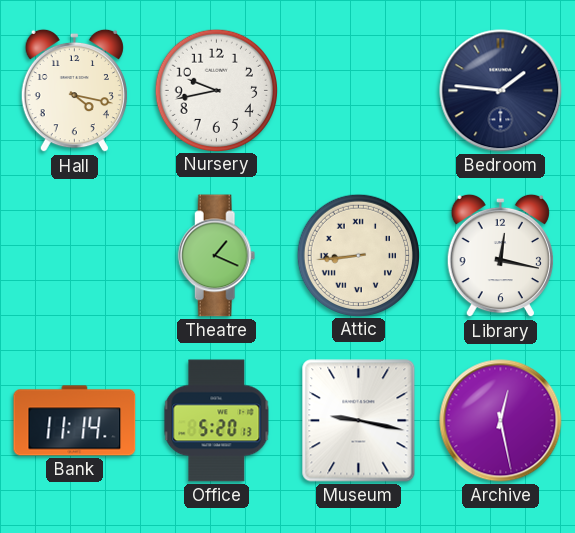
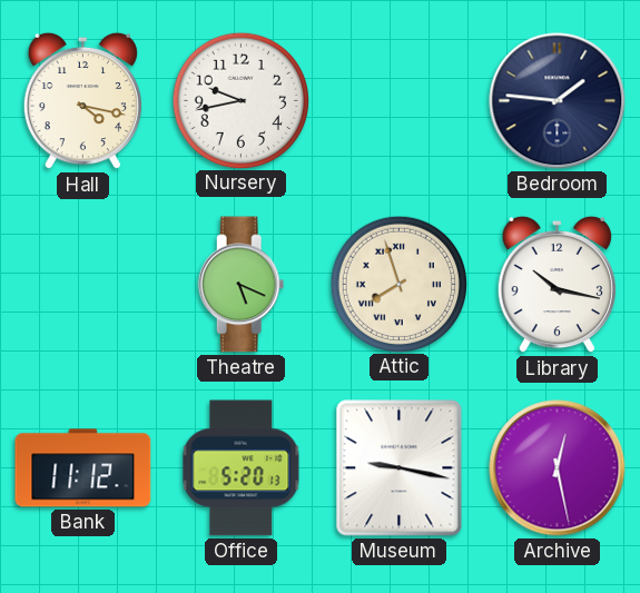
Theatre: 1:19 -> 5:19
Attic: 8:44 -> 7:57
Library: 12:17 -> 10:17
Bank: 11:14 -> 11:12
